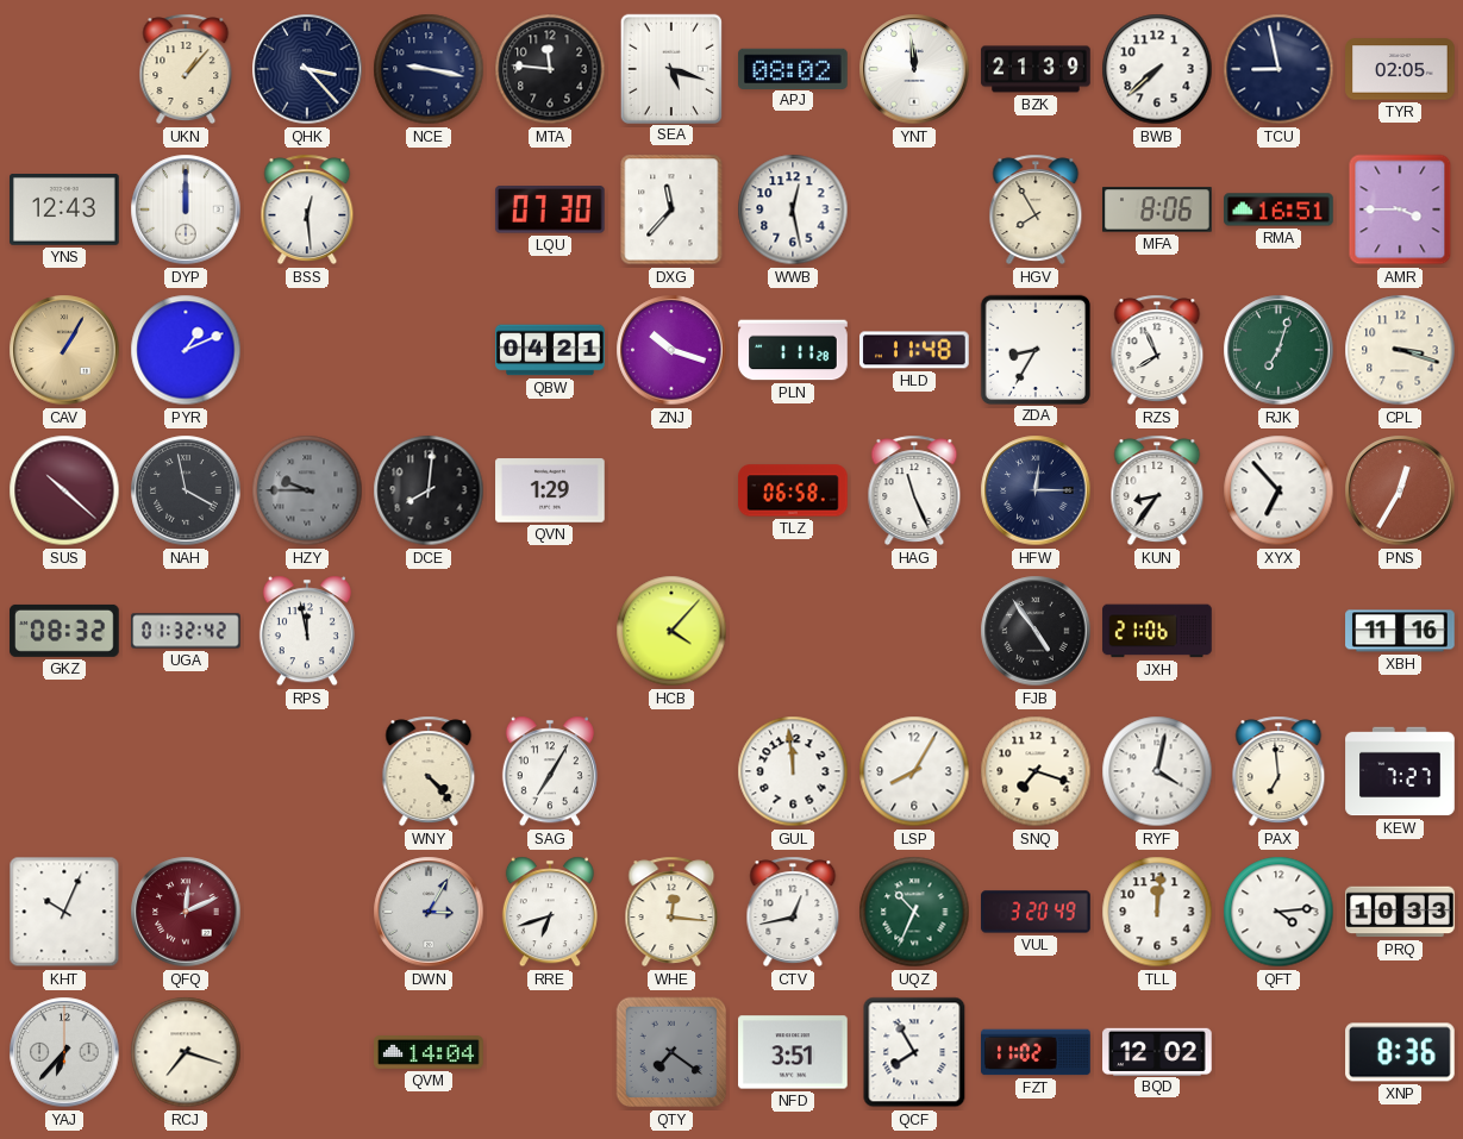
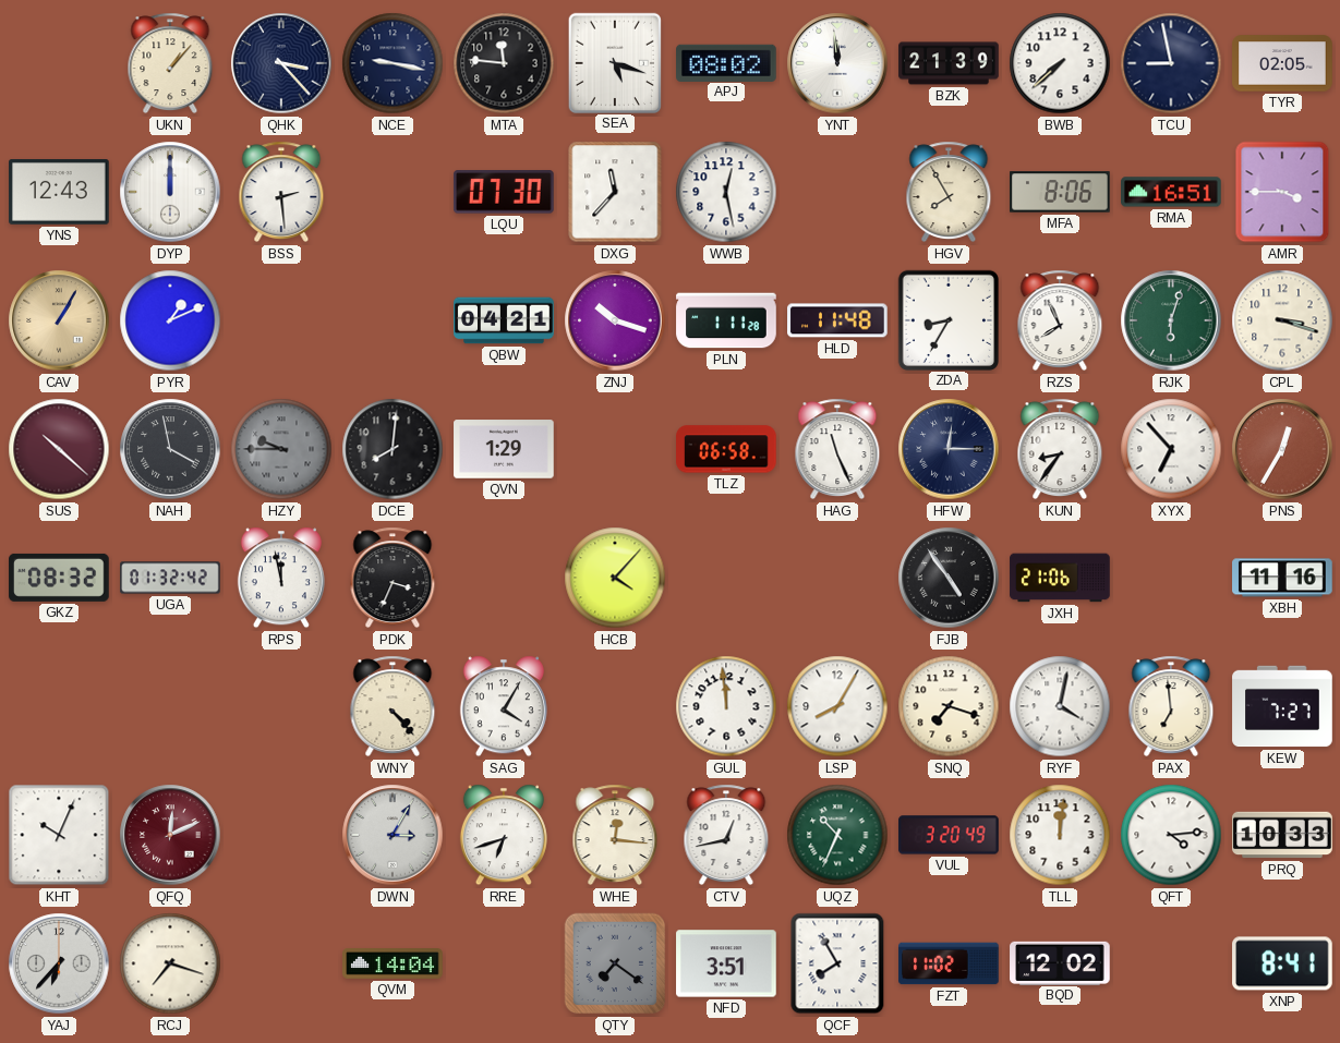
BSS: 12:29 -> 2:29
RJK: 7:03 -> 6:03
PDK: none -> 3:34
SAG: 7:05 -> 4:05
XNP: 8:36 -> 8:41
